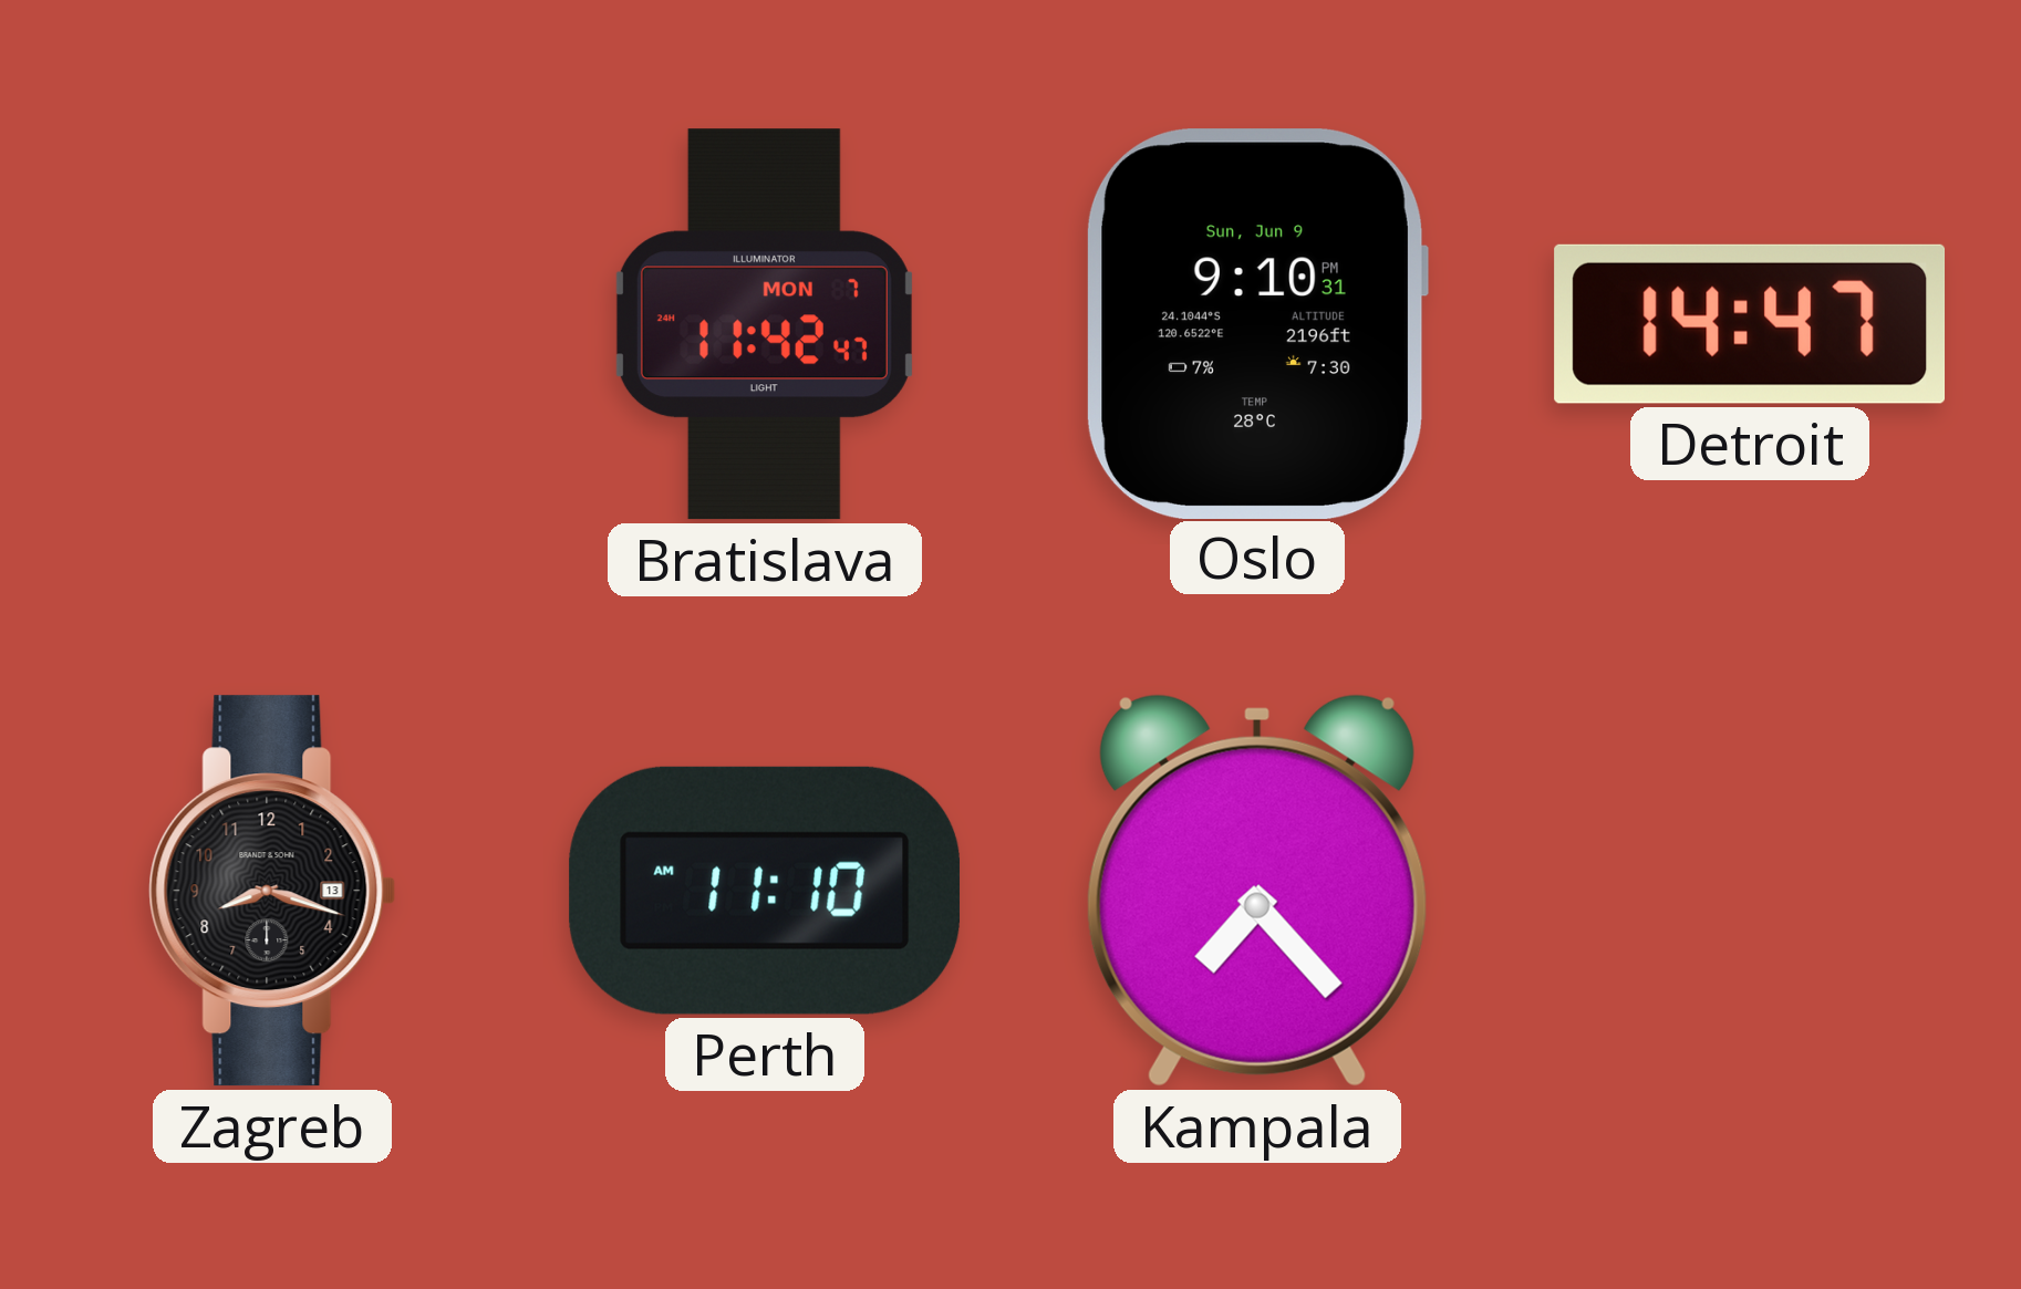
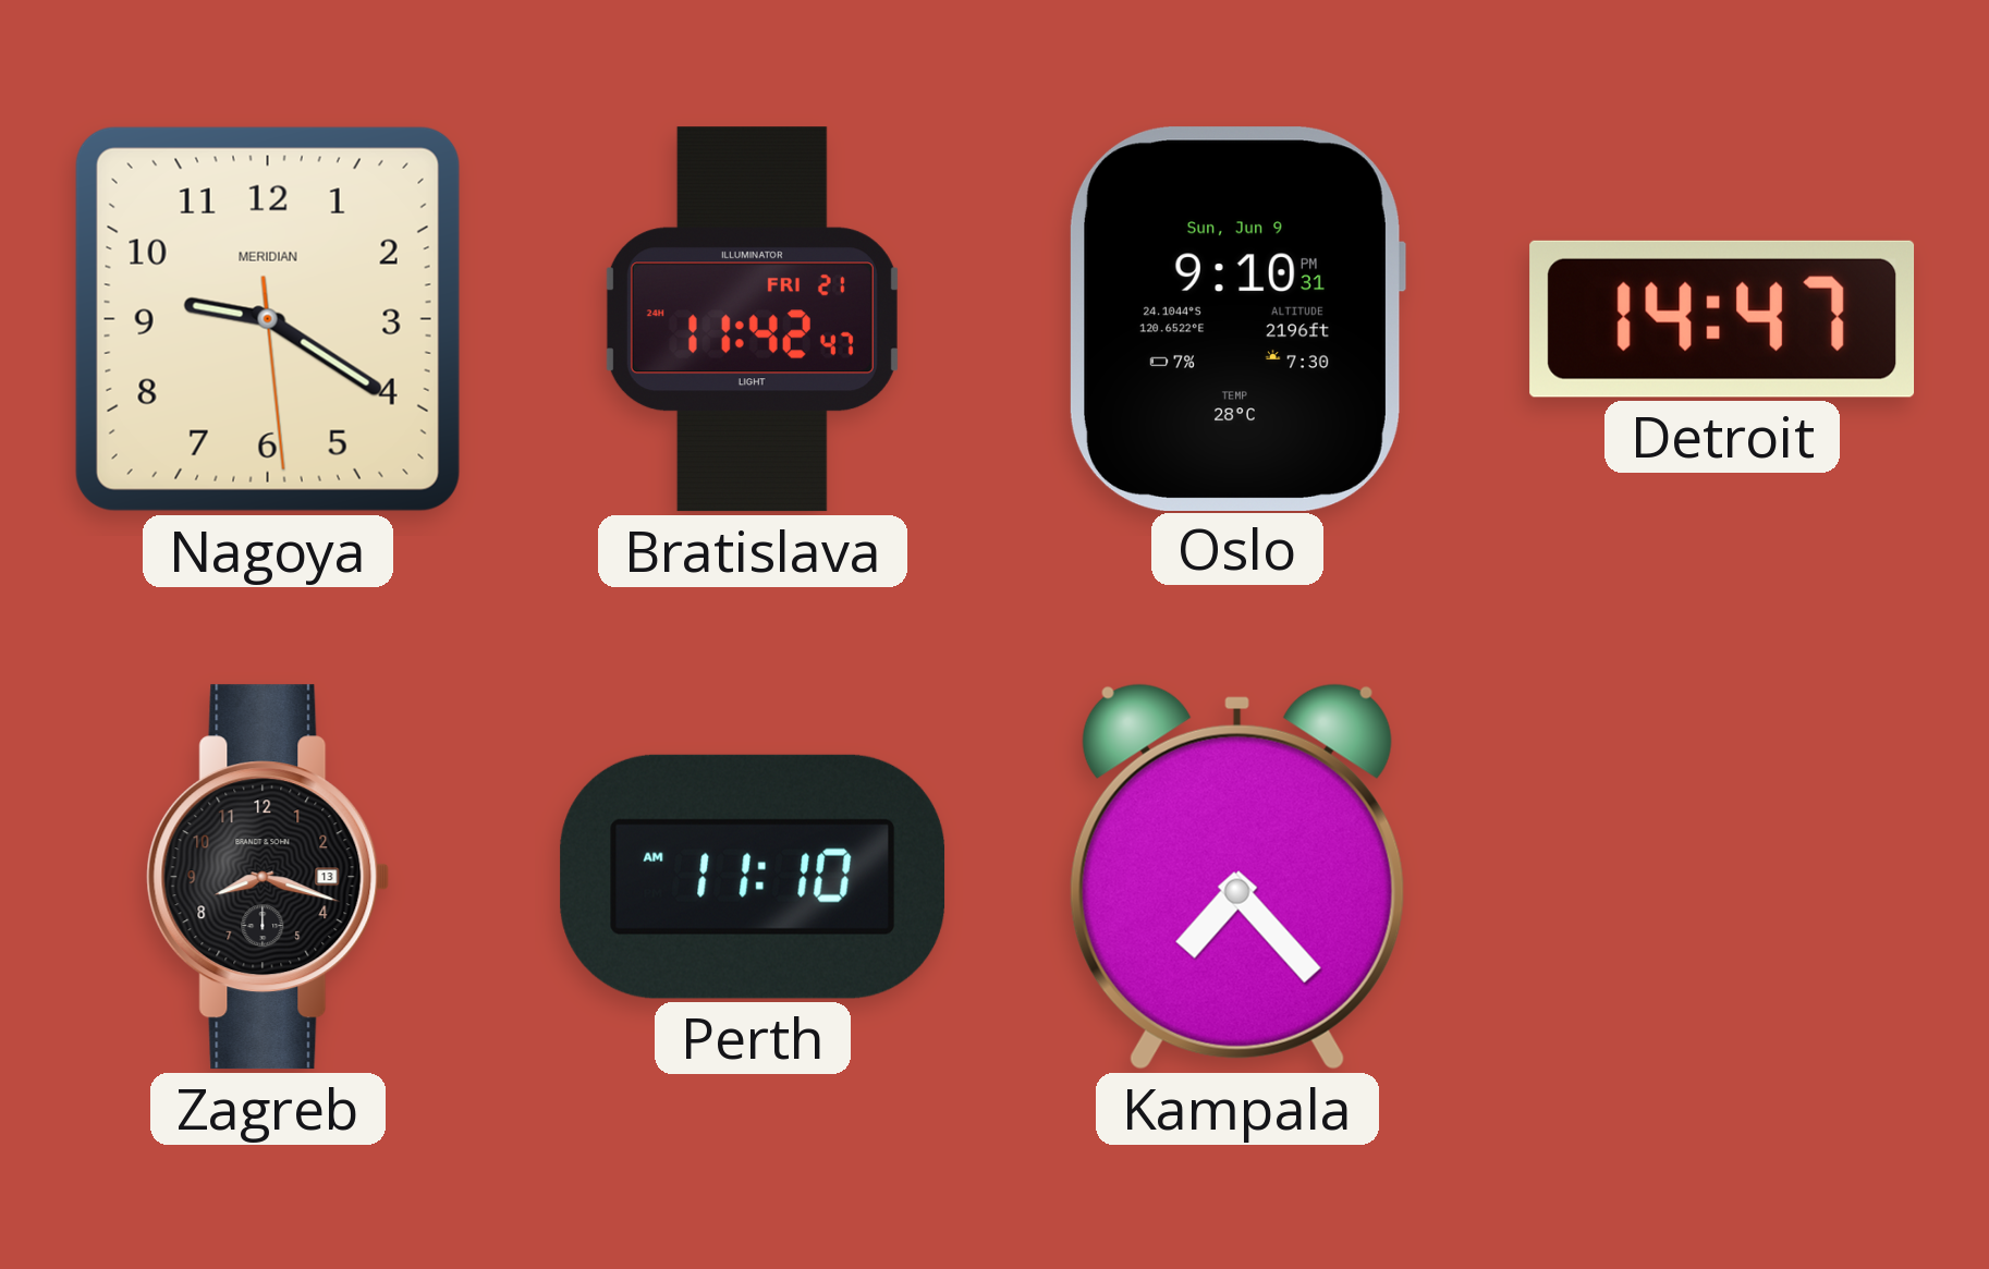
Nagoya: none -> 9:20
Bratislava date: MON 7 -> FRI 21
